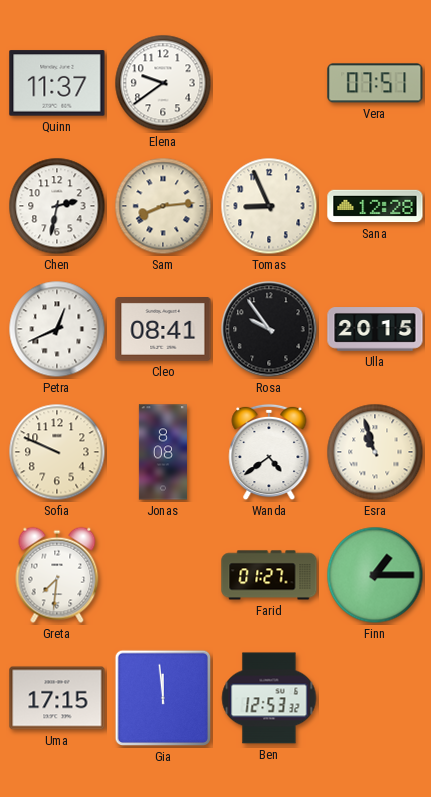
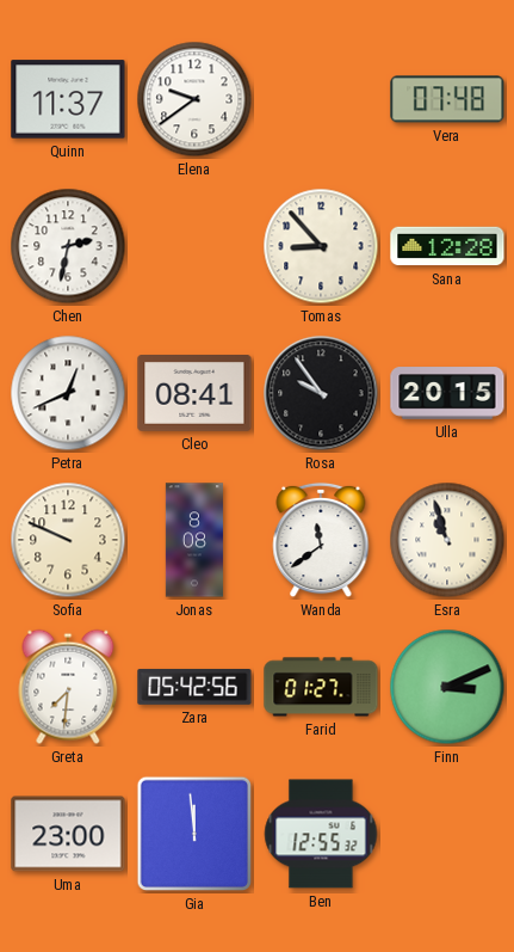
Vera: 07:51 -> 07:48
Sam: 8:14 -> none
Tomas: 8:56 -> 8:53
Wanda: 4:39 -> 11:39
Zara: none -> 05:42
Finn: 1:15 -> 3:11
Uma: 17:15 -> 23:00
Ben: 12:53 -> 12:55
